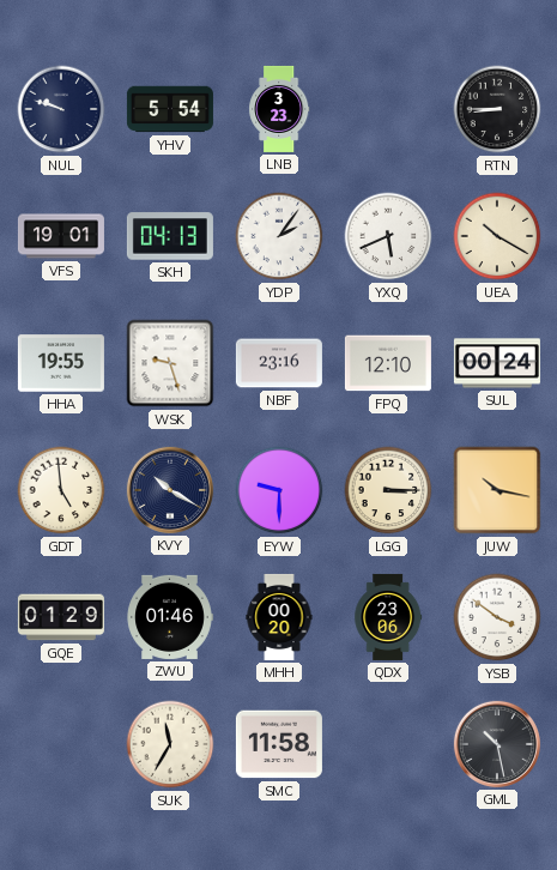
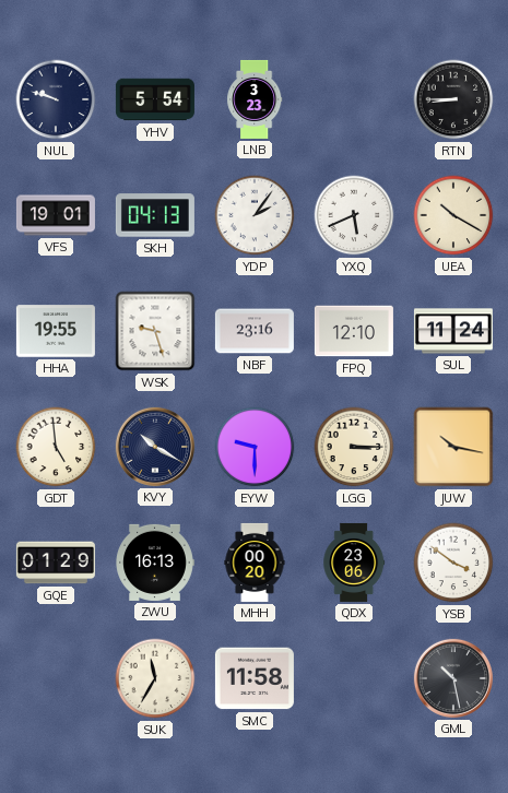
SUL: 00:24 -> 11:24
ZWU: 01:46 -> 16:13
